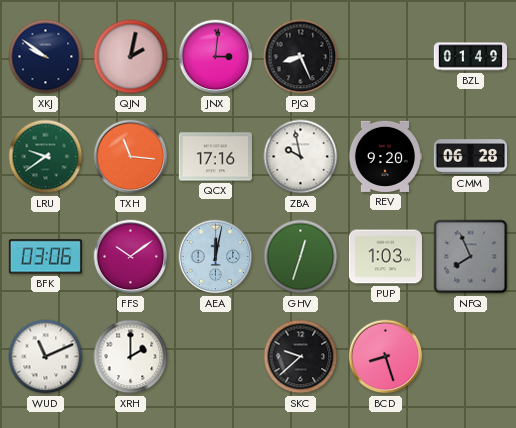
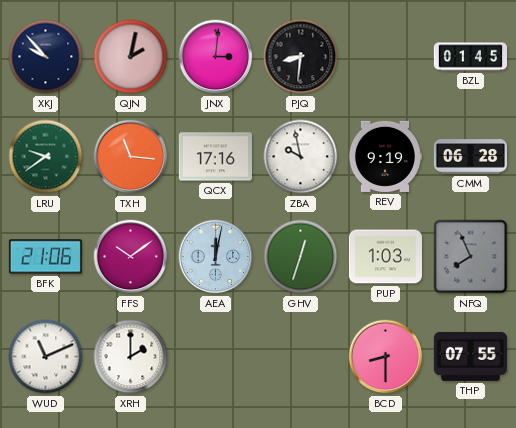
XKJ: 9:51 -> 9:53
PJQ: 8:26 -> 8:31
BZL: 01:49 -> 01:45
REV: 9:20 -> 9:19
BFK: 03:06 -> 21:06
SKC: 9:38 -> none
BCD: 8:27 -> 8:30
THP: none -> 07:55
